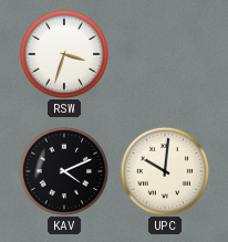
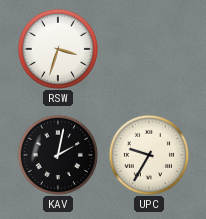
KAV: 4:11 -> 2:02
UPC: 10:01 -> 9:35
